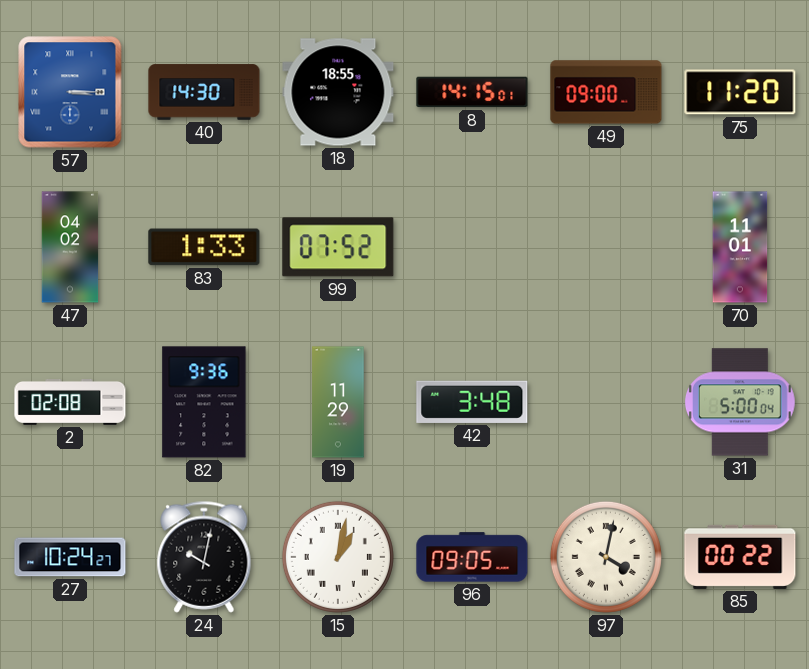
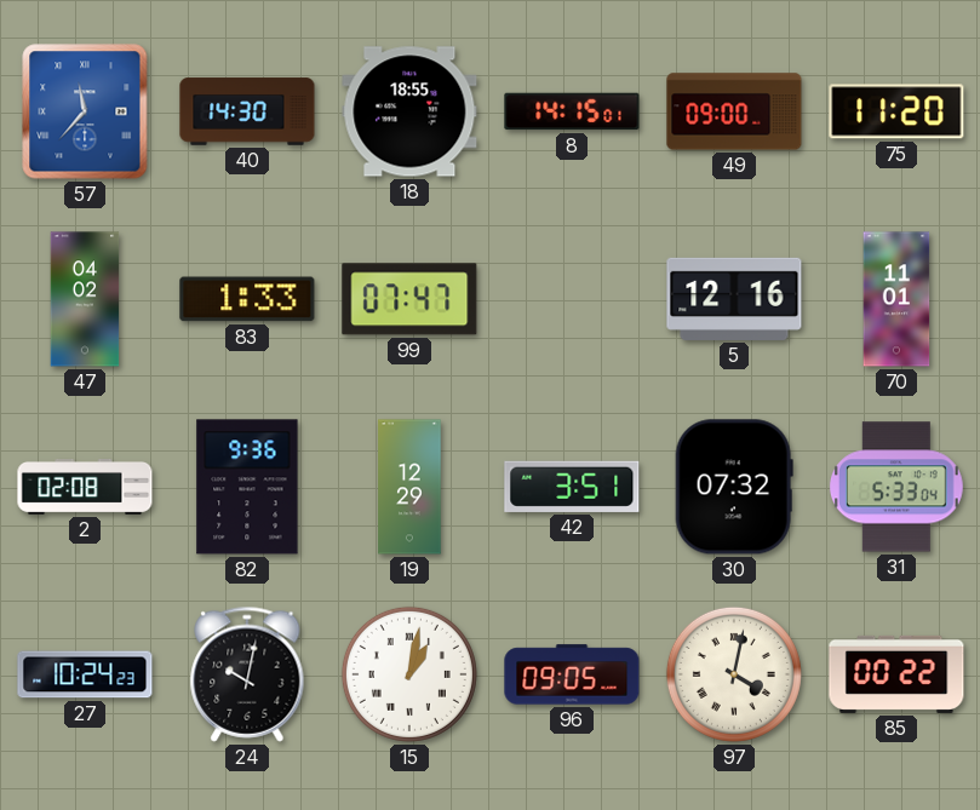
57: 3:15 -> 11:37
99: 07:52 -> 07:47
5: none -> 12:16
19: 11:29 -> 12:29
42: 3:48 -> 3:51
30: none -> 07:32
31: 5:00 -> 5:33
27: 10:24:27 -> 10:24:23
